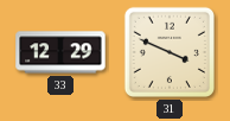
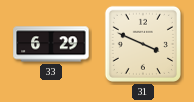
33: 12:29 -> 6:29
